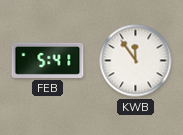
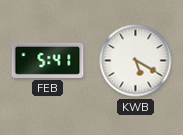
KWB: 11:54 -> 5:20
